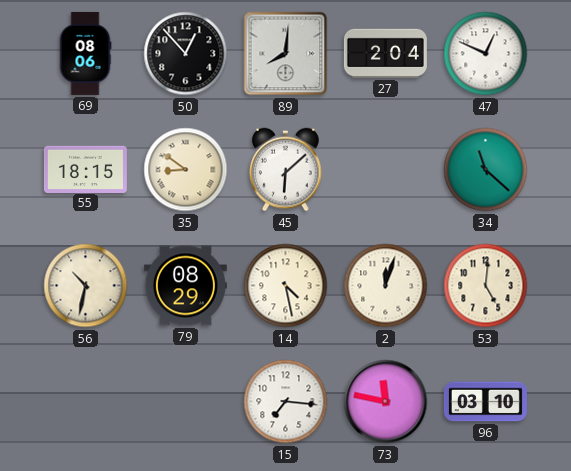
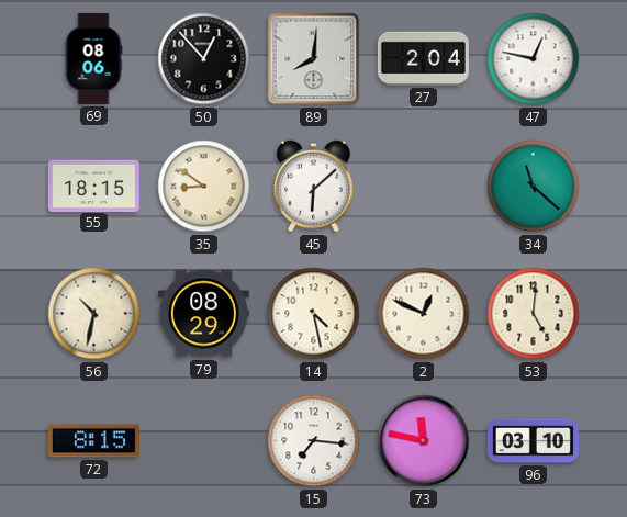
47: 12:49 -> 12:47
2: 12:03 -> 12:49
72: none -> 8:15
